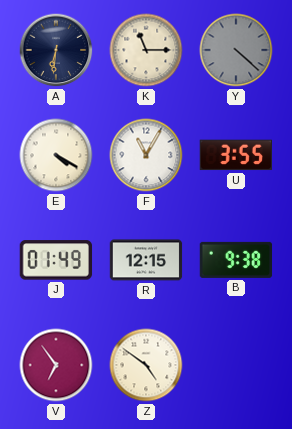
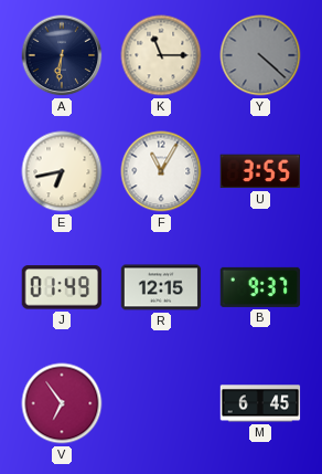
E: 4:20 -> 6:43
B: 9:38 -> 9:37
Z: 4:51 -> none
M: none -> 6:45
